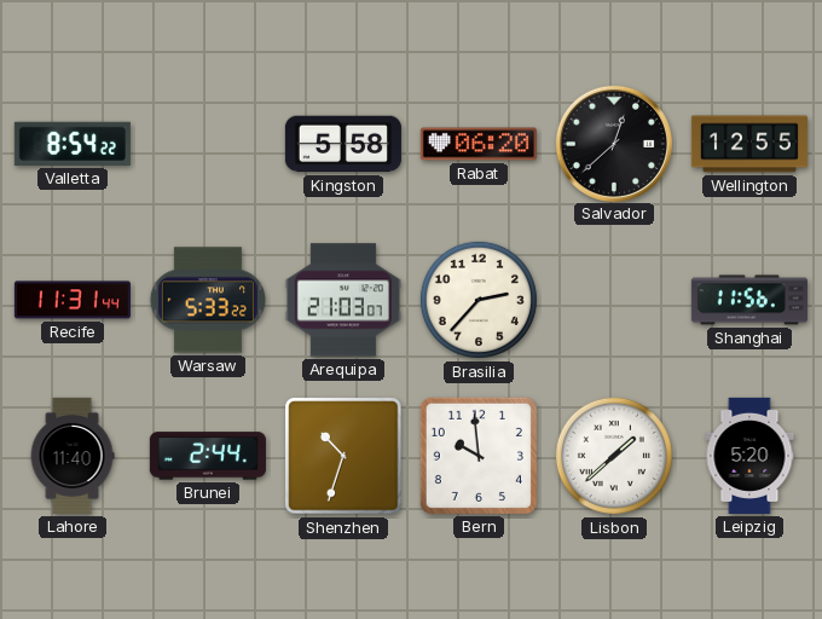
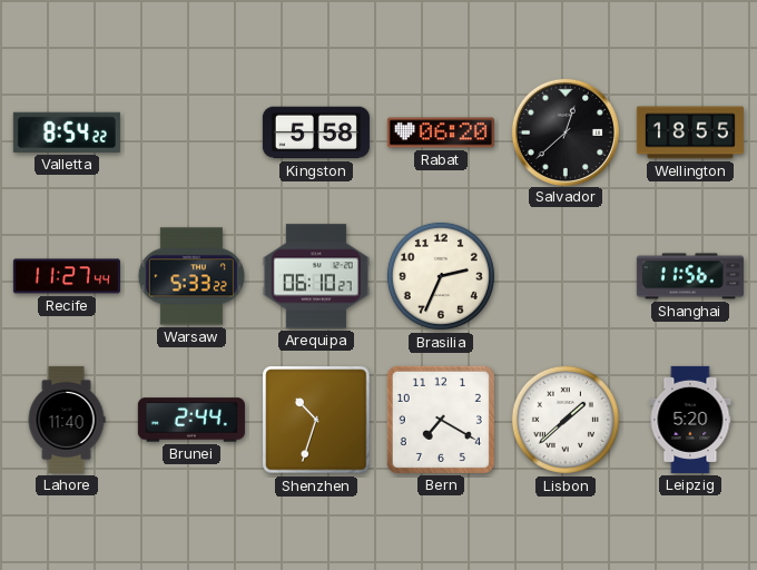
Wellington: 12:55 -> 18:55
Recife: 11:31 -> 11:27
Arequipa: 21:03 -> 06:10
Brasilia: 2:37 -> 2:34
Bern: 9:59 -> 7:20
